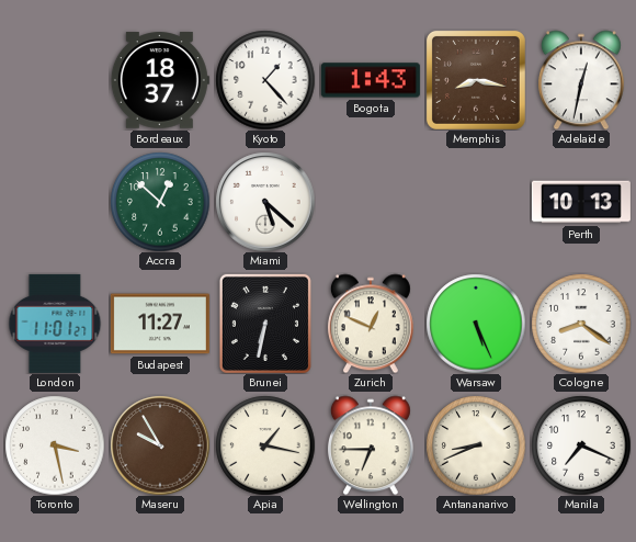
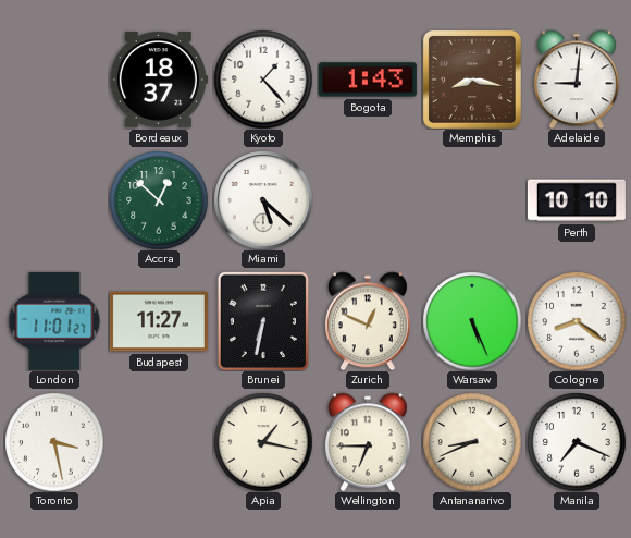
Adelaide: 12:32 -> 9:01
Perth: 10:13 -> 10:10
Maseru: 9:55 -> none
